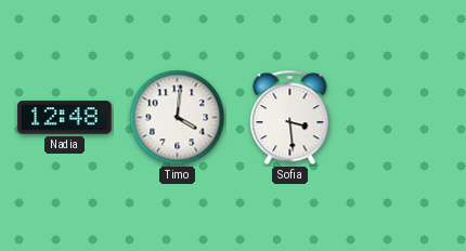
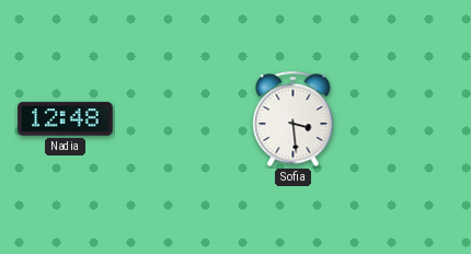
Timo: 4:01 -> none
